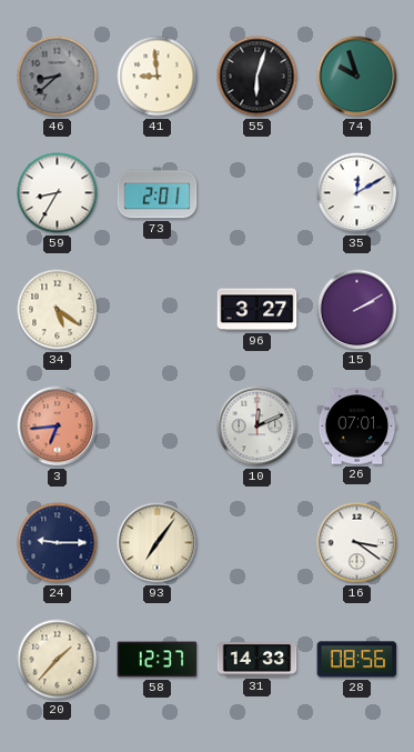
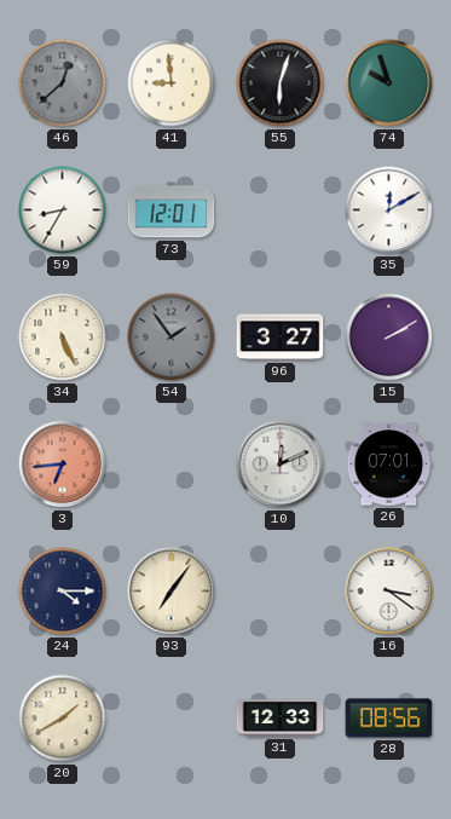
46: 8:38 -> 12:38
73: 2:01 -> 12:01
34: 5:21 -> 5:26
54: none -> 1:54
24: 9:15 -> 4:15
20: 1:37 -> 1:40
58: 12:37 -> none
31: 14:33 -> 12:33
